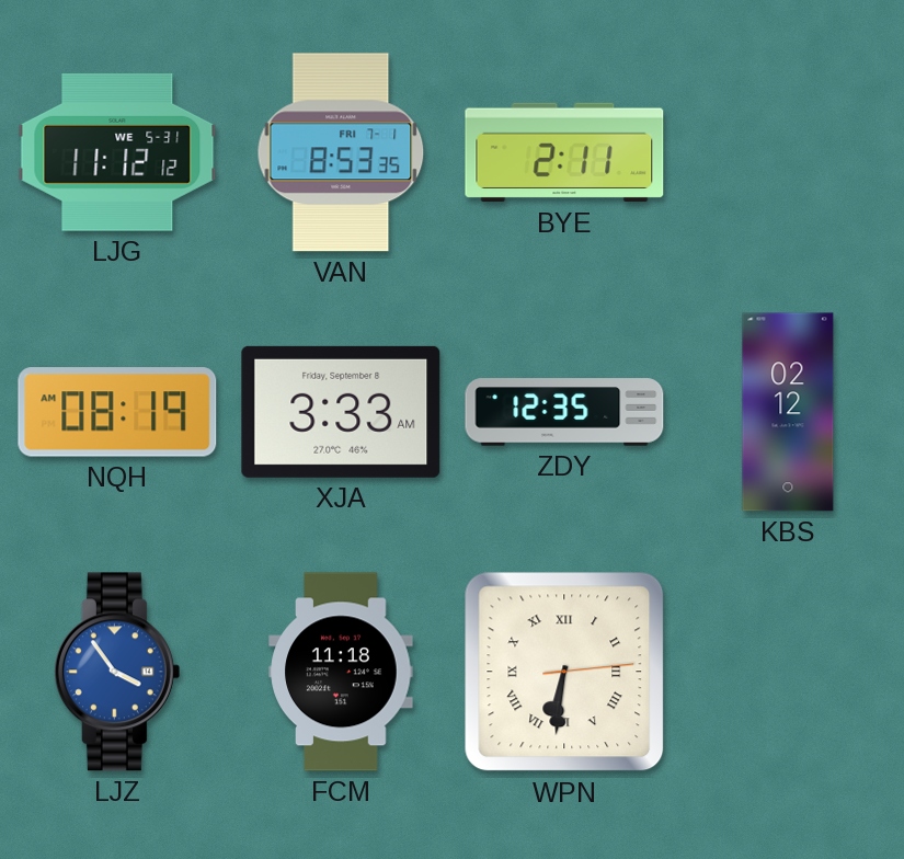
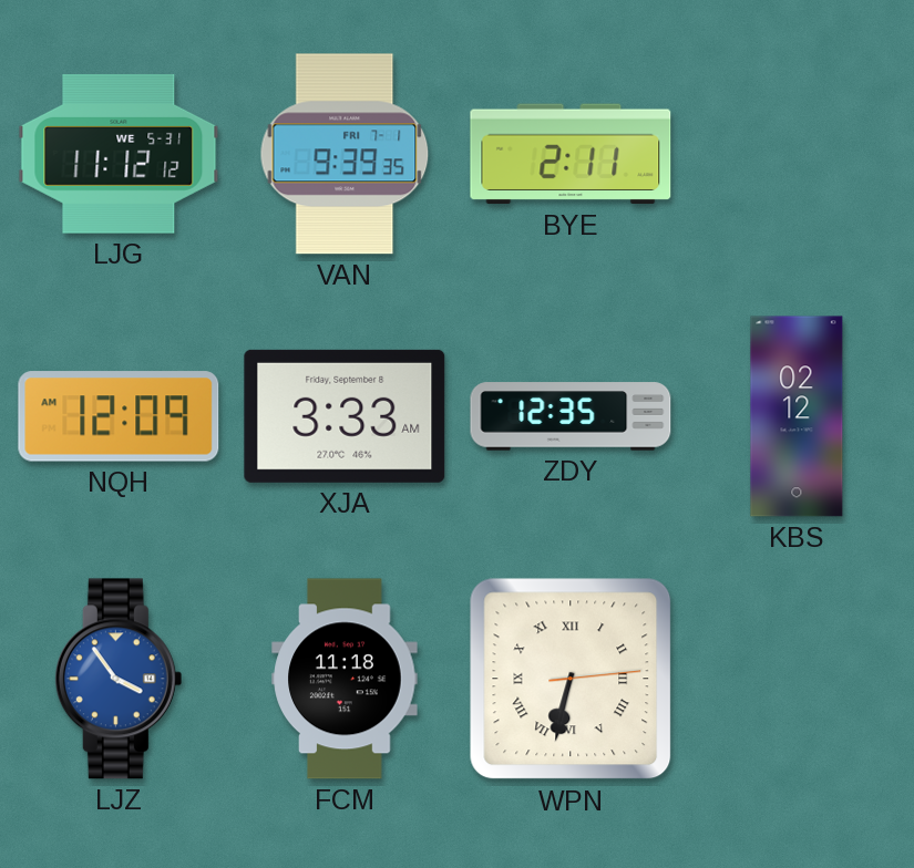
VAN: 8:53 -> 9:39
NQH: 08:19 -> 12:09
WPN: 6:31 -> 6:32
